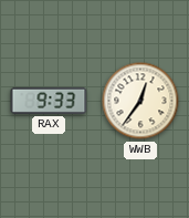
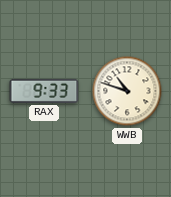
WWB: 12:36 -> 10:48
